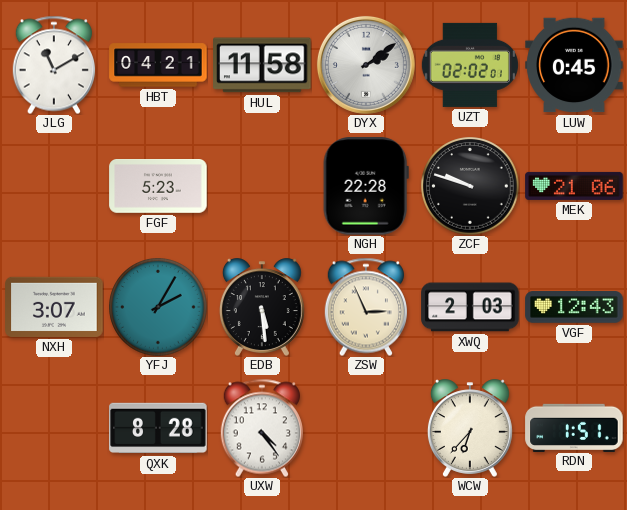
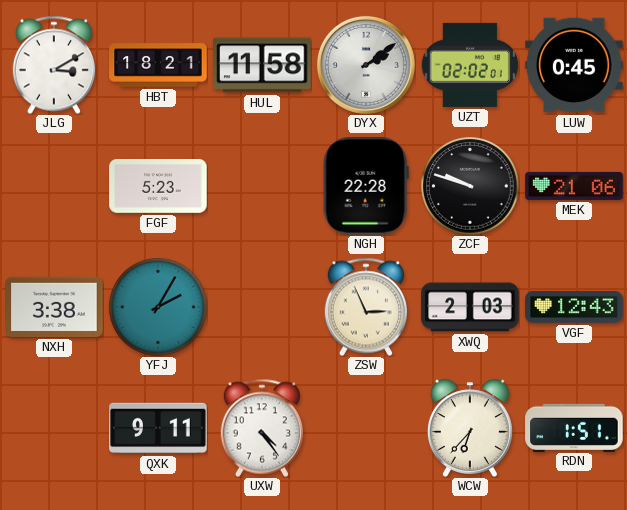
JLG: 11:10 -> 3:10
HBT: 04:21 -> 18:21
NXH: 3:07 -> 3:38
EDB: 5:29 -> none
QXK: 8:28 -> 9:11
